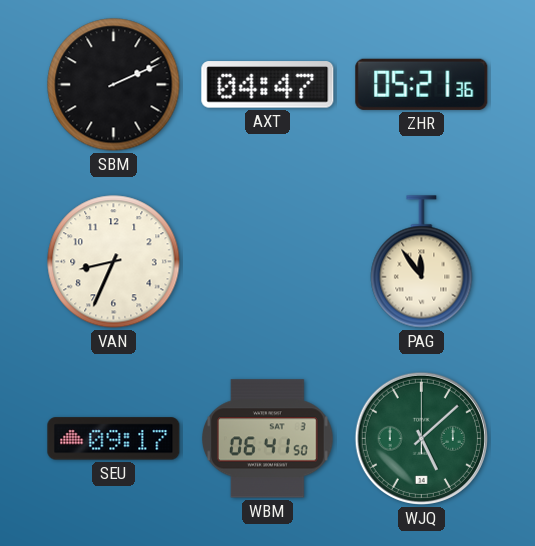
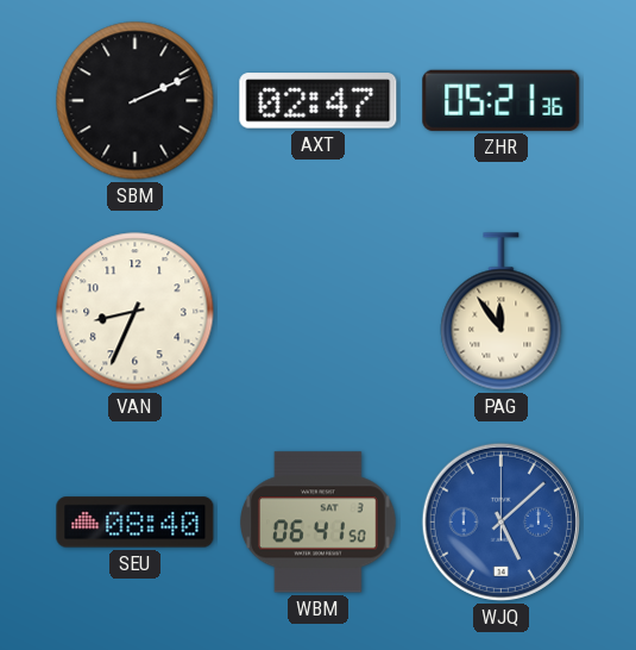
AXT: 04:47 -> 02:47
SEU: 09:17 -> 08:40
WJQ dial: green -> blue
